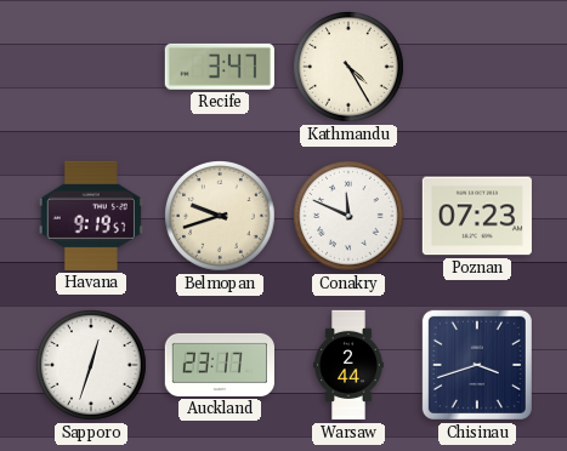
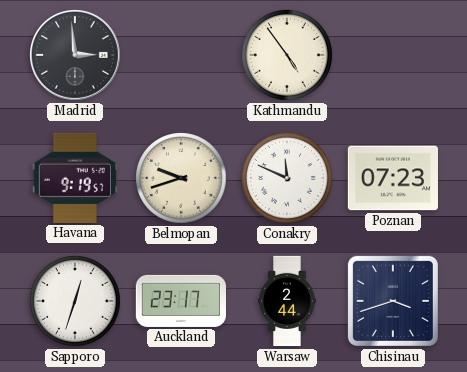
Madrid: none -> 2:59
Recife: 3:47 -> none
Kathmandu: 4:25 -> 4:54
